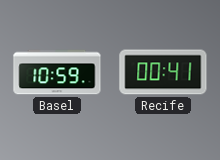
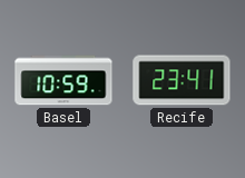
Recife: 00:41 -> 23:41
